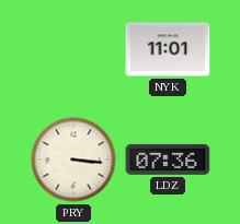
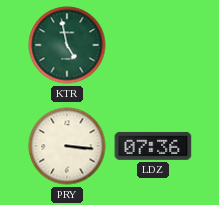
KTR: none -> 4:58
NYK: 11:01 -> none
